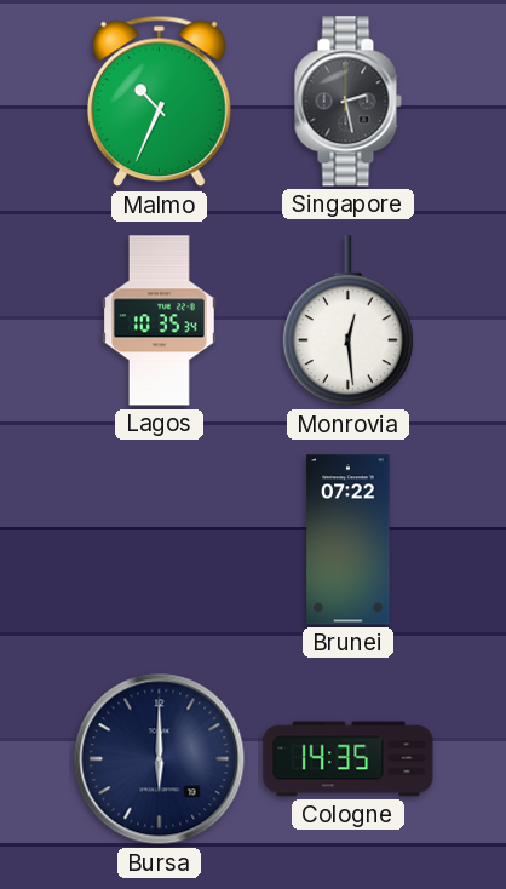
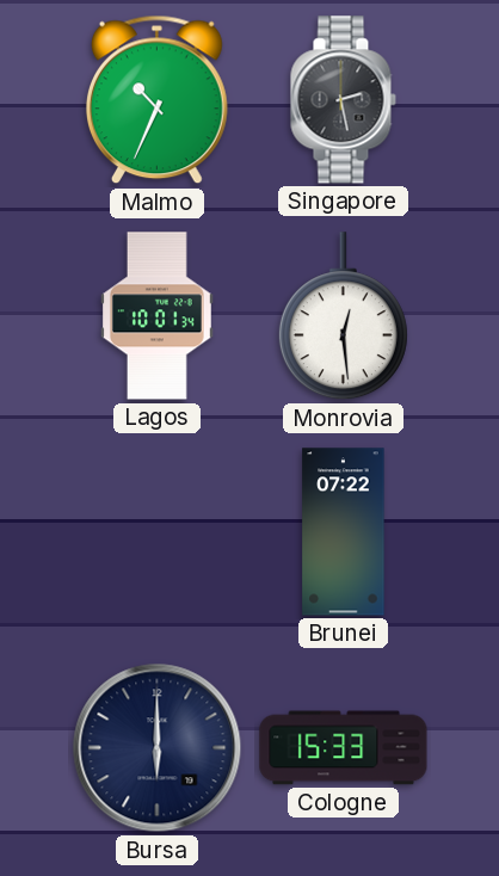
Lagos: 10:35 -> 10:01
Cologne: 14:35 -> 15:33
